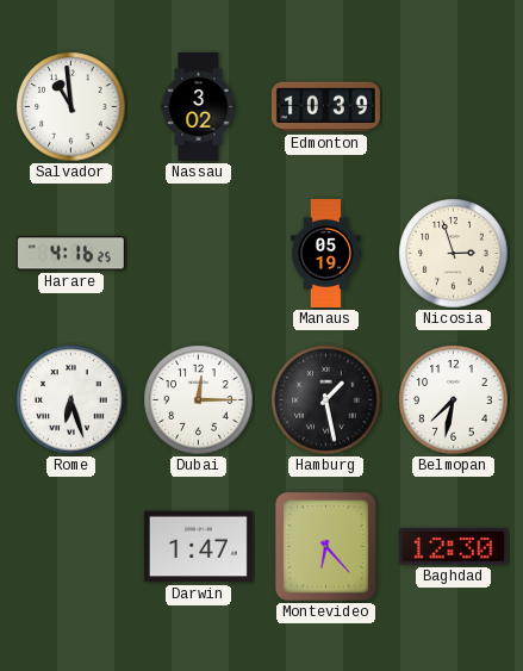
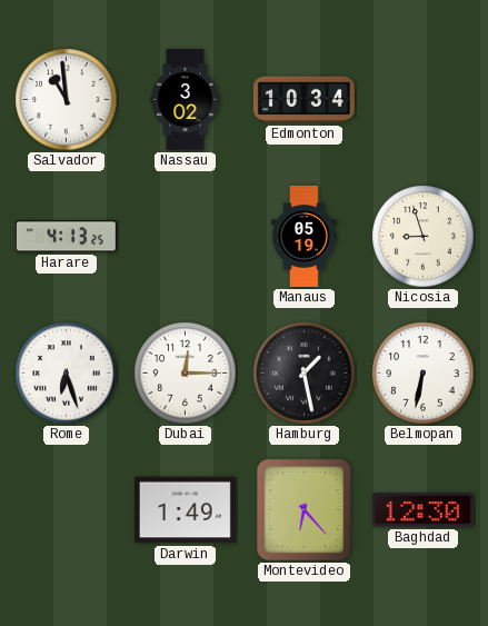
Edmonton: 10:39 -> 10:34
Harare: 4:16 -> 4:13
Nicosia: 2:57 -> 8:57
Belmopan: 7:32 -> 6:32
Darwin: 1:47 -> 1:49
